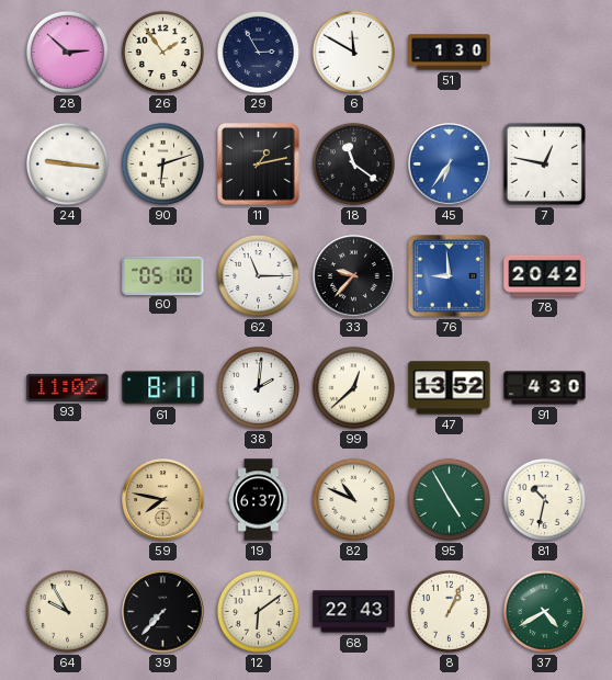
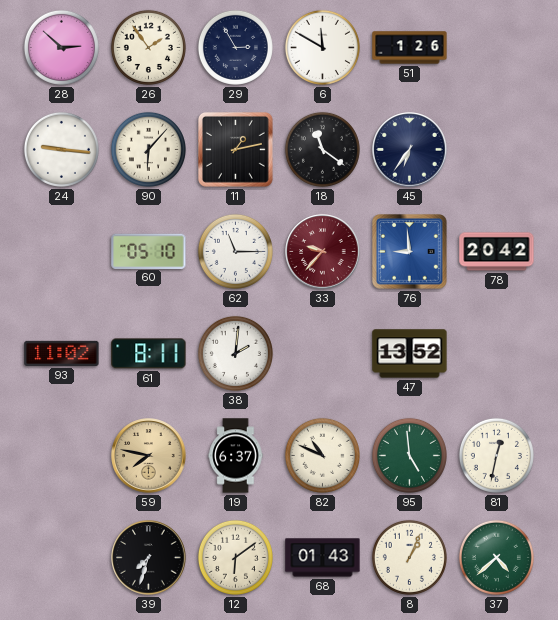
51: 1:30 -> 1:26
90: 6:12 -> 6:07
45 dial: blue -> navy
7: 12:47 -> none
33 dial: black -> burgundy
99: 12:38 -> none
91: 4:30 -> none
95: 4:55 -> 4:59
81: 10:32 -> 12:32
64: 9:55 -> none
39: 7:37 -> 7:33
68: 22:43 -> 01:43
37: 4:40 -> 4:38
